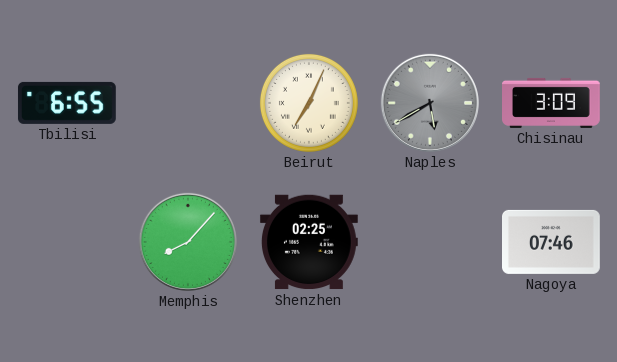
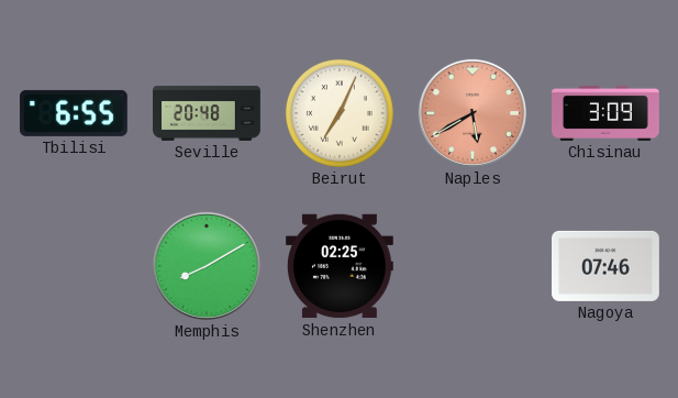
Seville: none -> 20:48
Naples dial: grey -> salmon
Memphis: 8:07 -> 8:10
